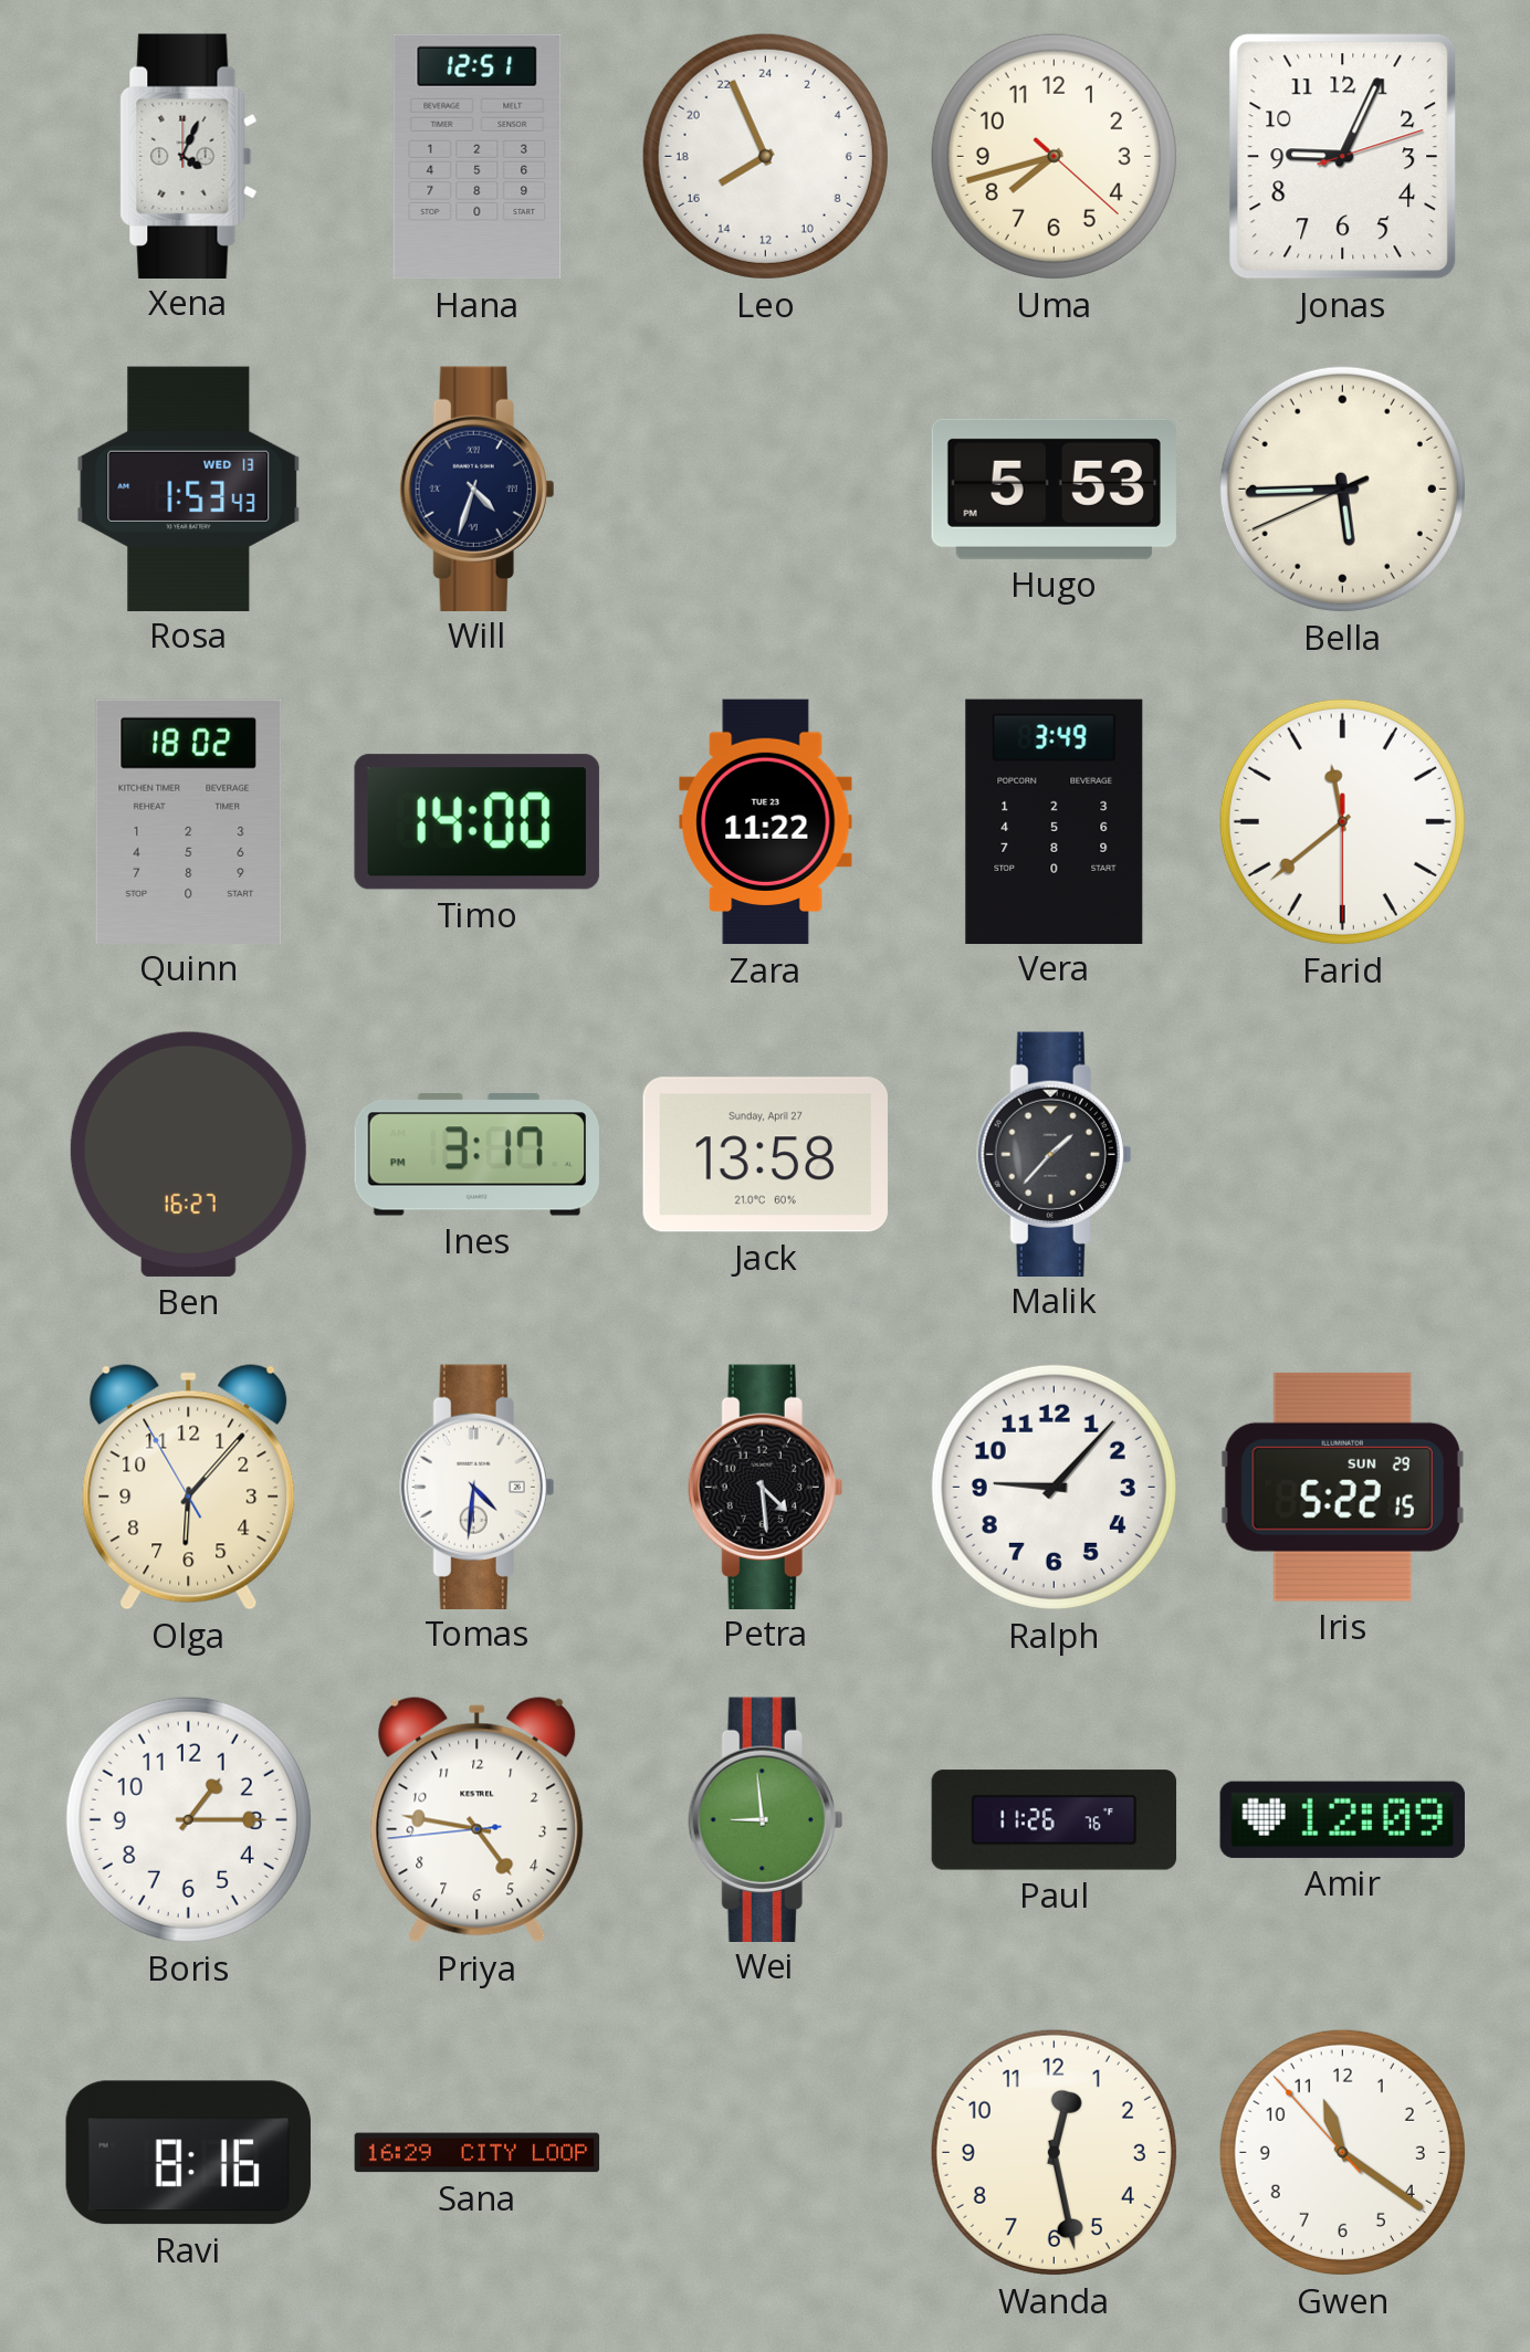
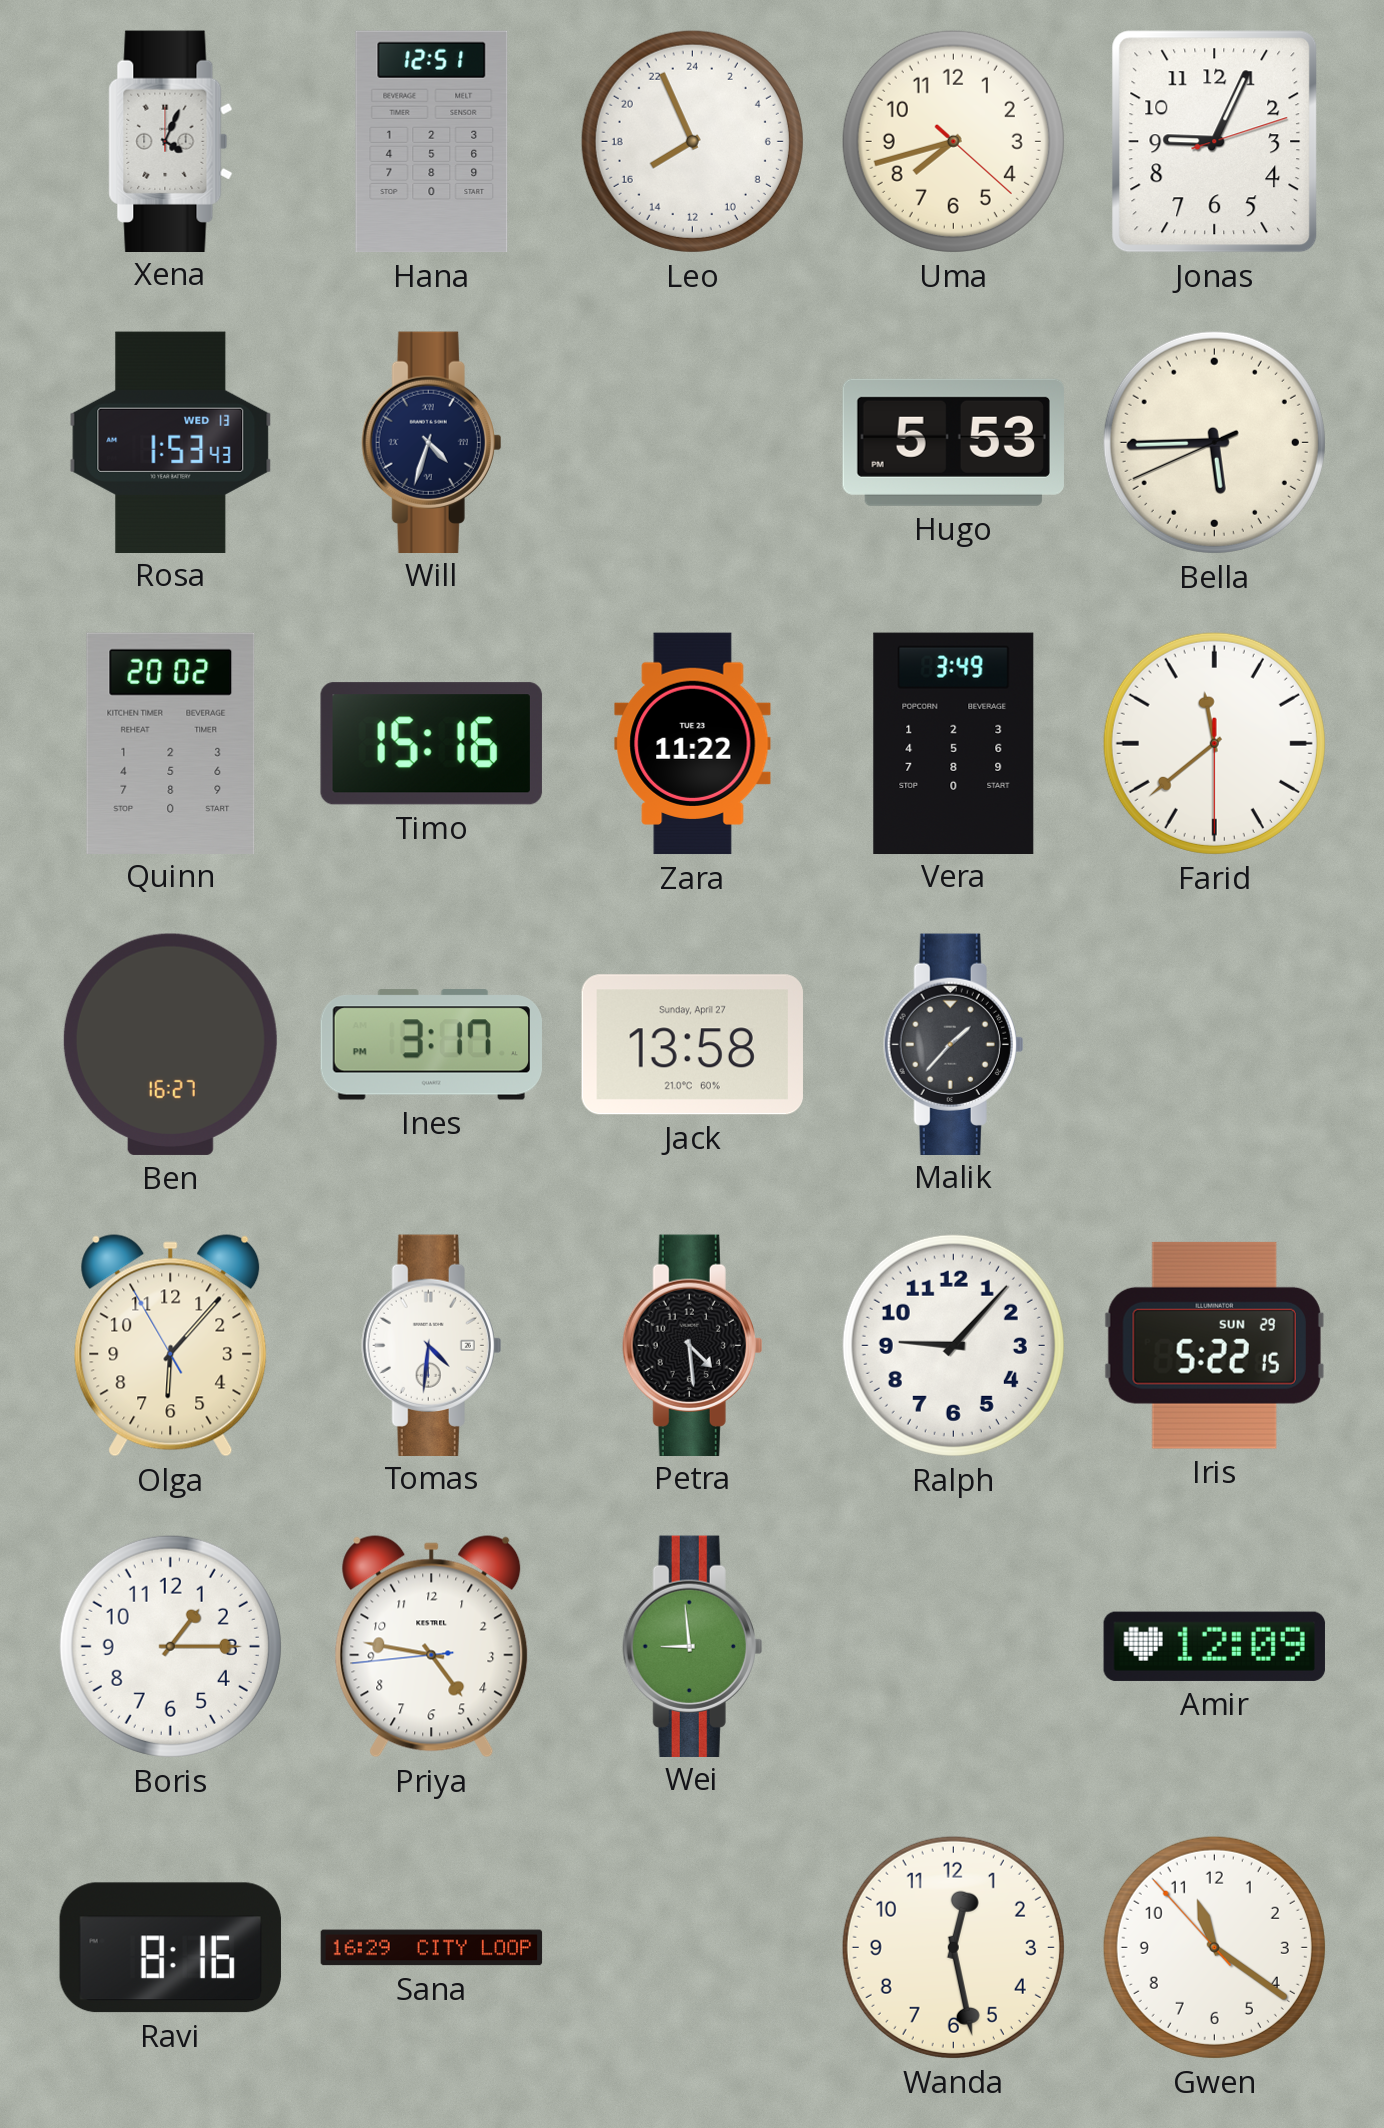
Quinn: 18:02 -> 20:02
Timo: 14:00 -> 15:16
Paul: 11:26 -> none
